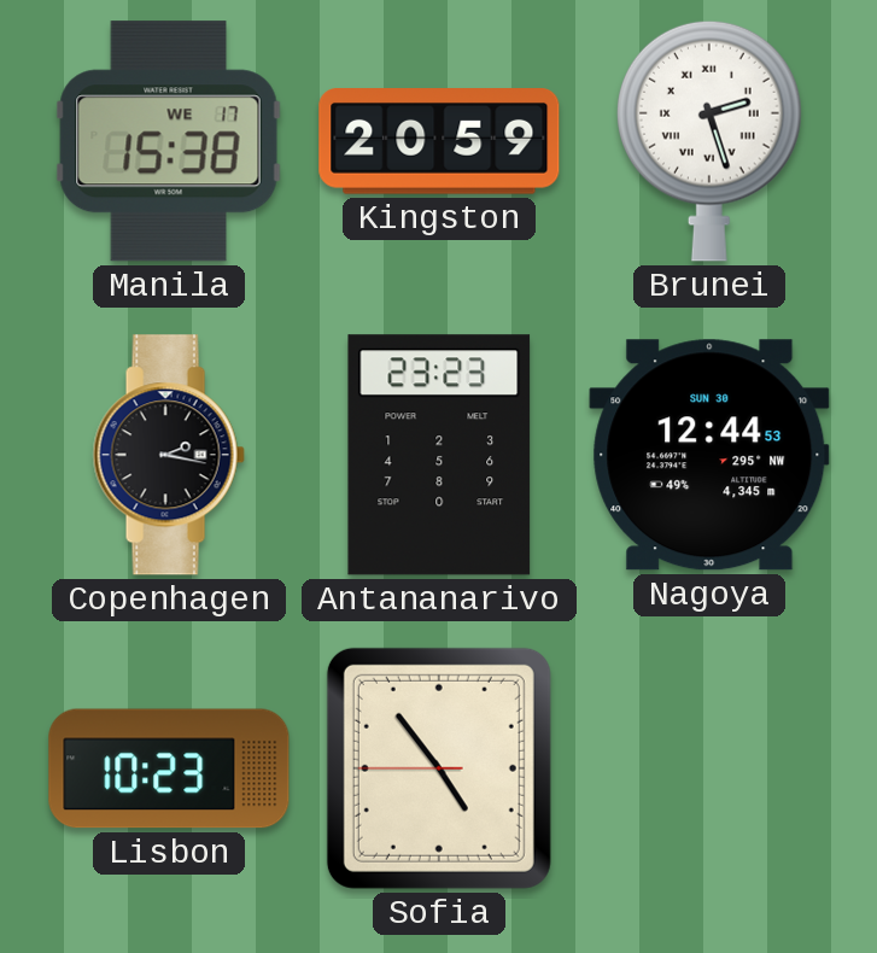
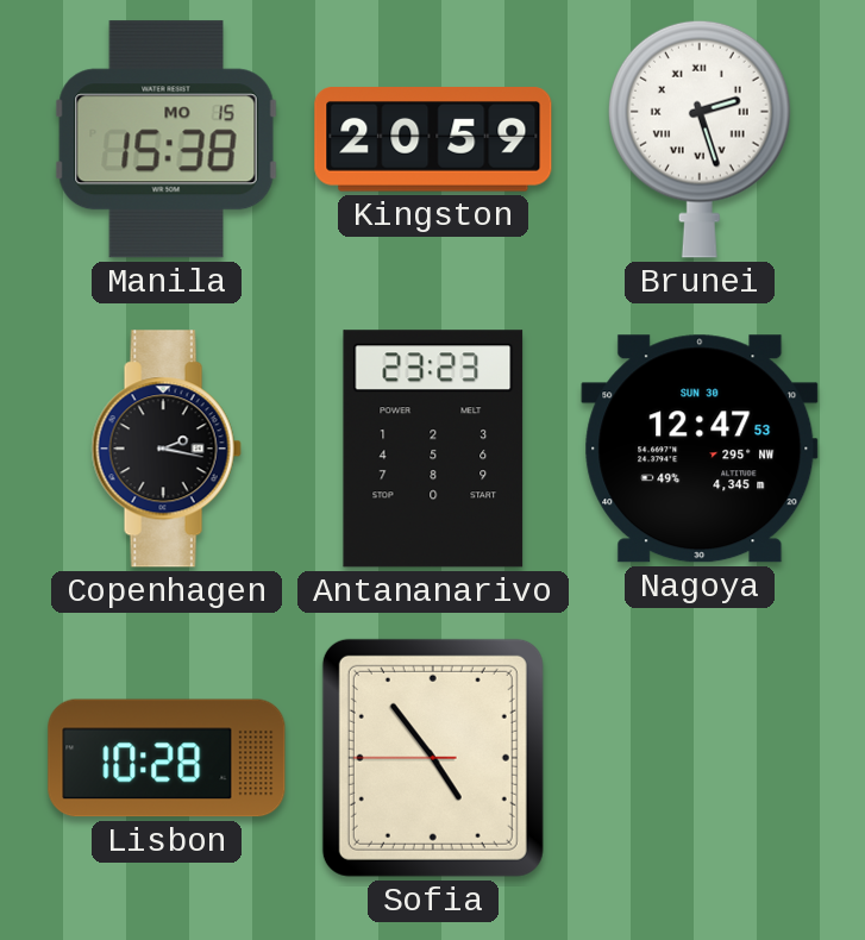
Manila date: WE 17 -> MO 15
Nagoya: 12:44 -> 12:47
Lisbon: 10:23 -> 10:28
